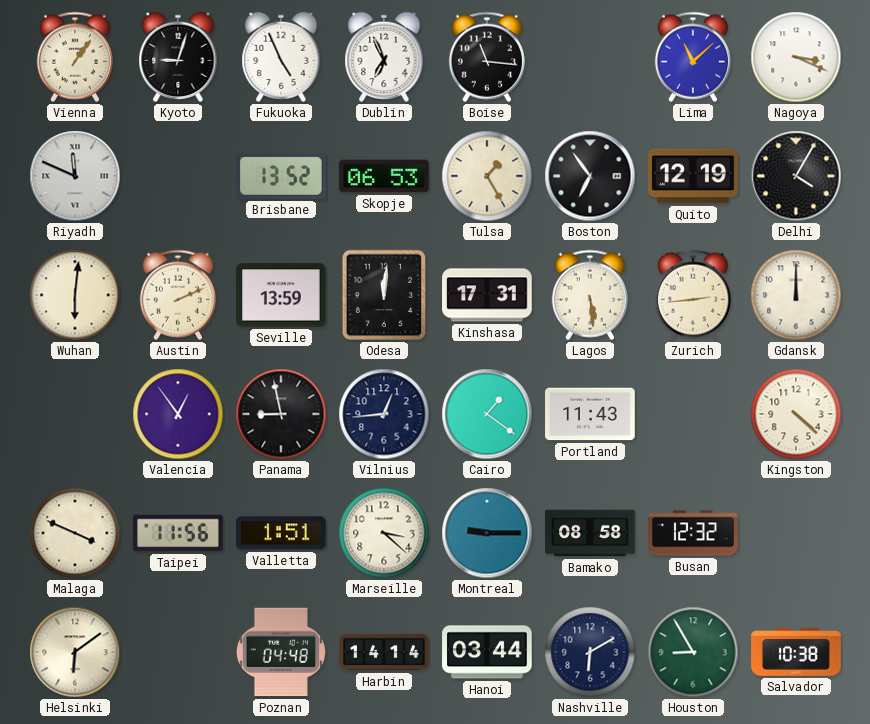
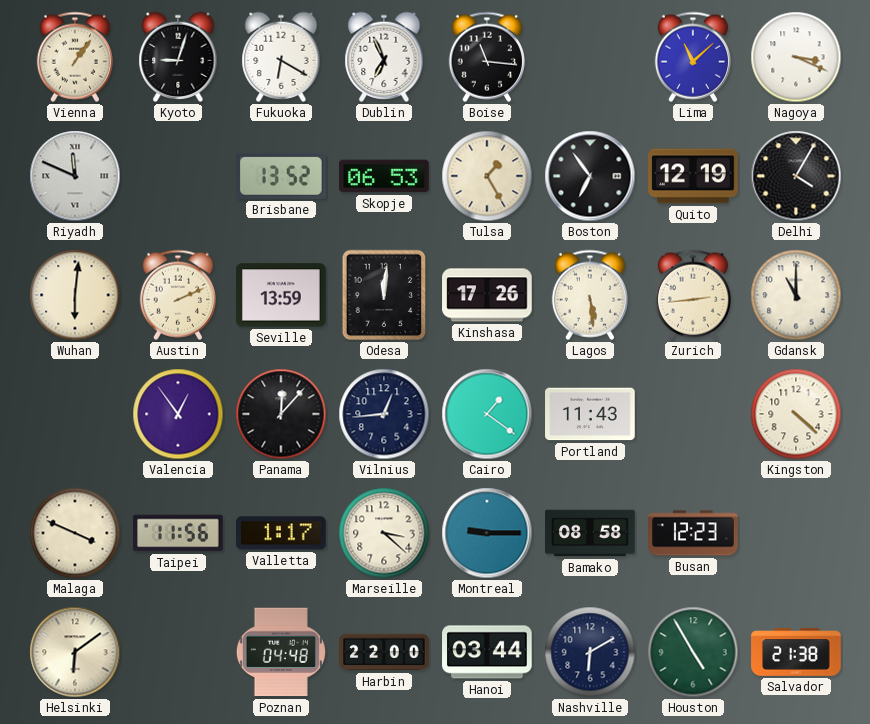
Fukuoka: 4:56 -> 6:20
Kinshasa: 17:31 -> 17:26
Gdansk: 12:00 -> 11:00
Panama: 8:58 -> 12:07
Valletta: 1:51 -> 1:17
Busan: 12:32 -> 12:23
Harbin: 14:14 -> 22:00
Houston: 8:55 -> 4:55
Salvador: 10:38 -> 21:38
